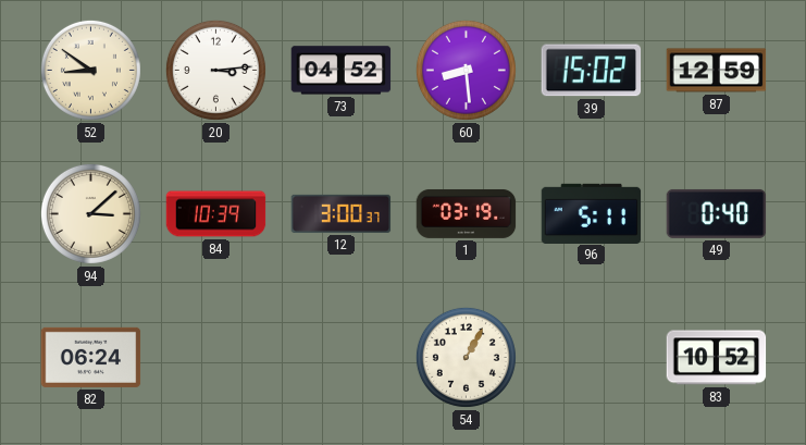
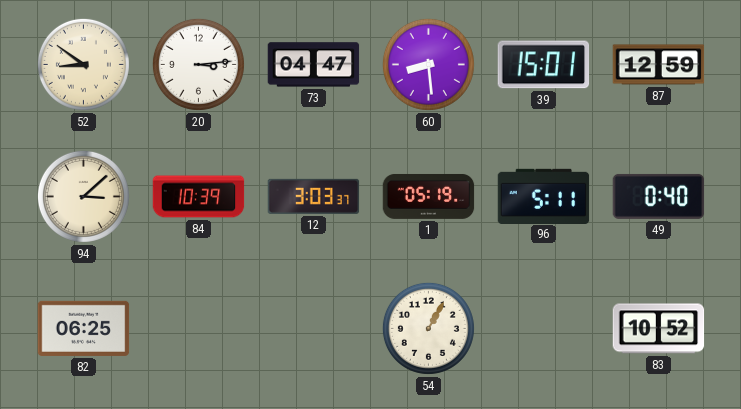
73: 04:52 -> 04:47
39: 15:02 -> 15:01
12: 3:00 -> 3:03
1: 03:19 -> 05:19
82: 06:24 -> 06:25
